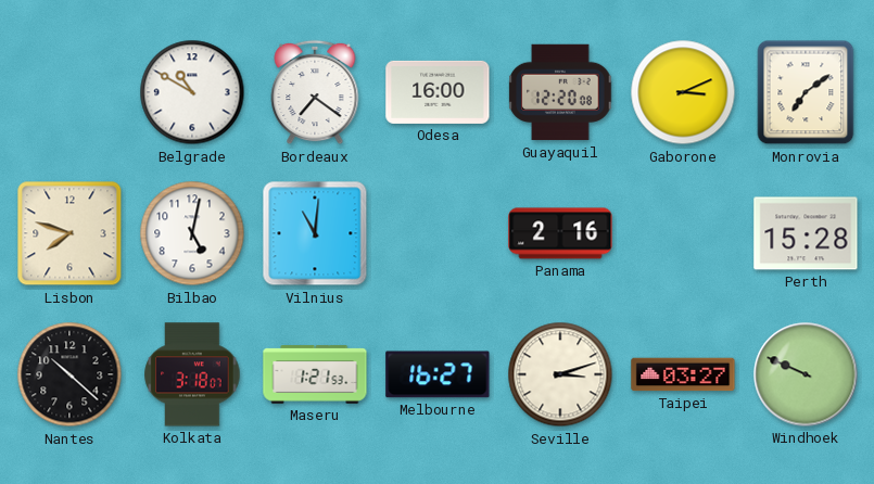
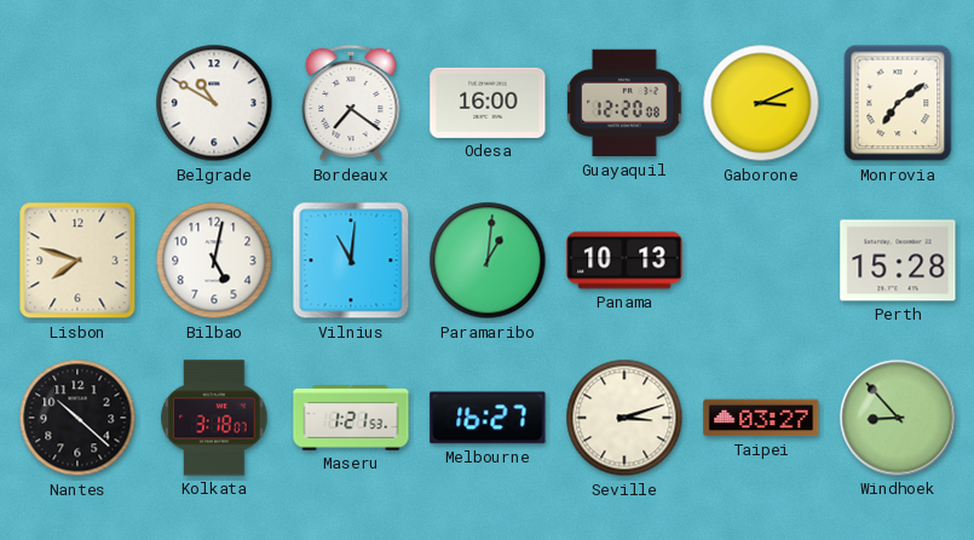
Paramaribo: none -> 1:01
Panama: 2:16 -> 10:13
Windhoek: 9:49 -> 8:53
